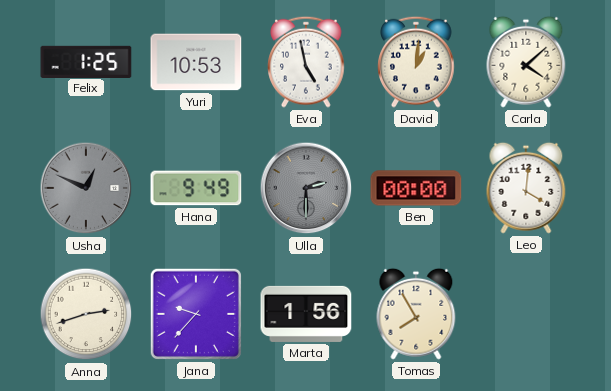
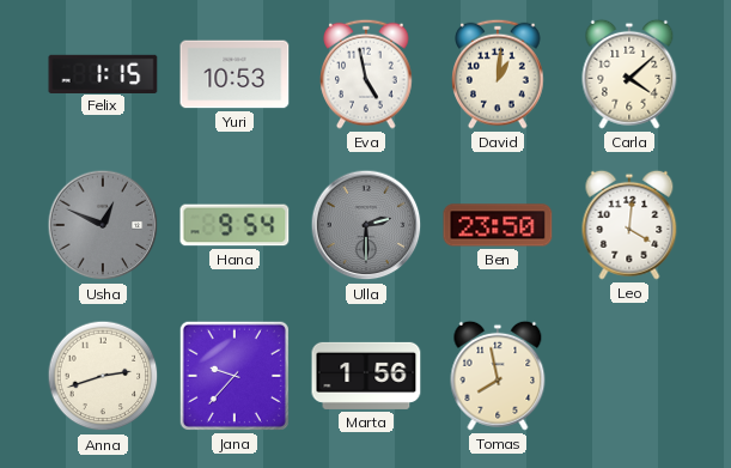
Felix: 1:25 -> 1:15
Hana: 9:49 -> 9:54
Ben: 00:00 -> 23:50
Tomas: 7:55 -> 7:58
